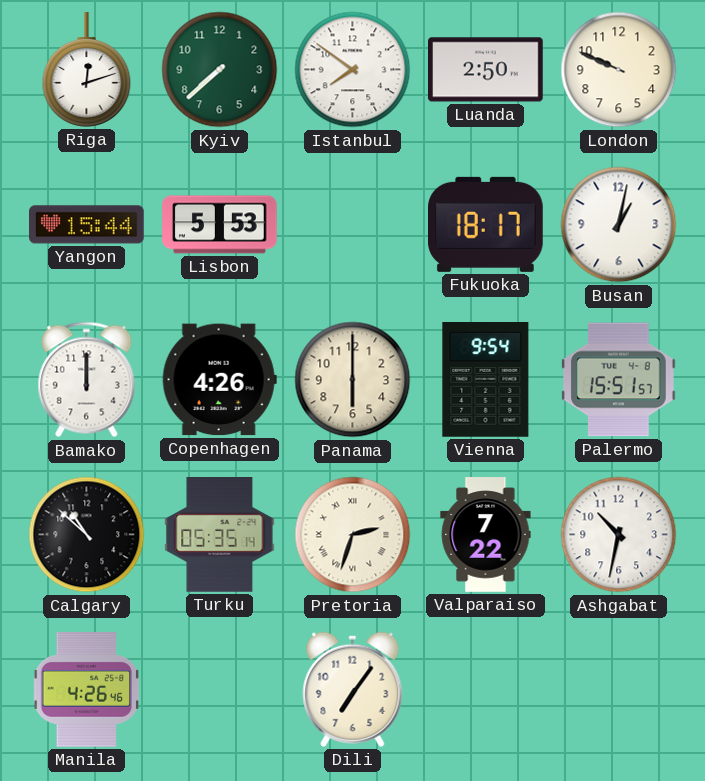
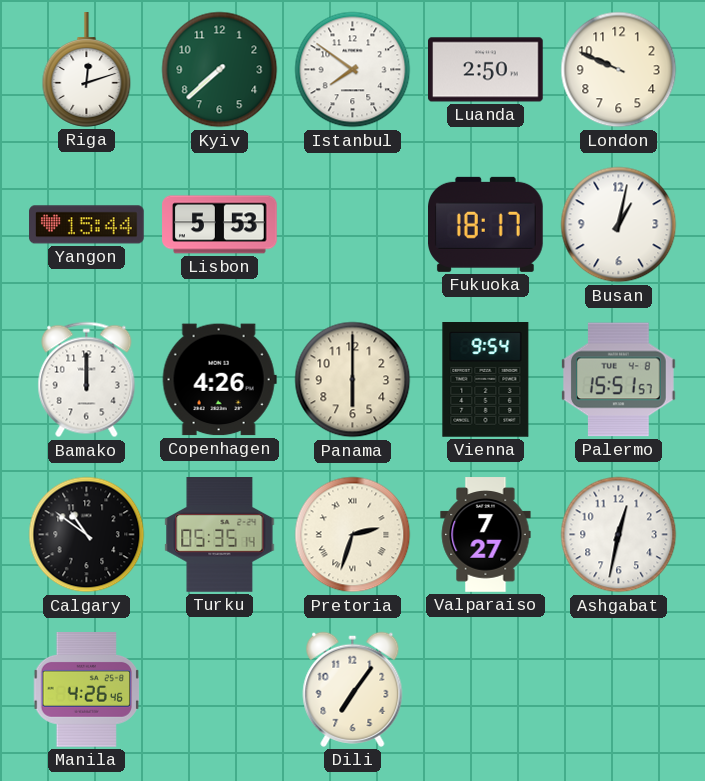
Calgary: 10:52 -> 10:51
Valparaiso: 7:22 -> 7:27
Ashgabat: 10:32 -> 12:32
